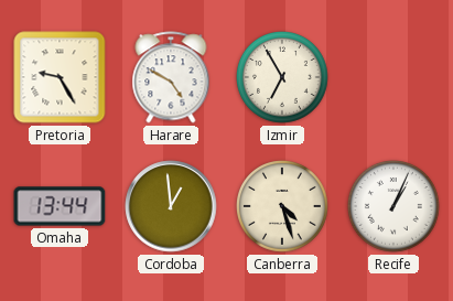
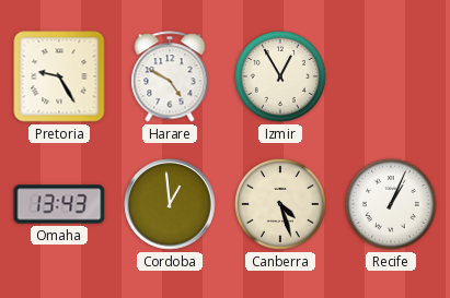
Izmir: 6:55 -> 12:55
Omaha: 13:44 -> 13:43
